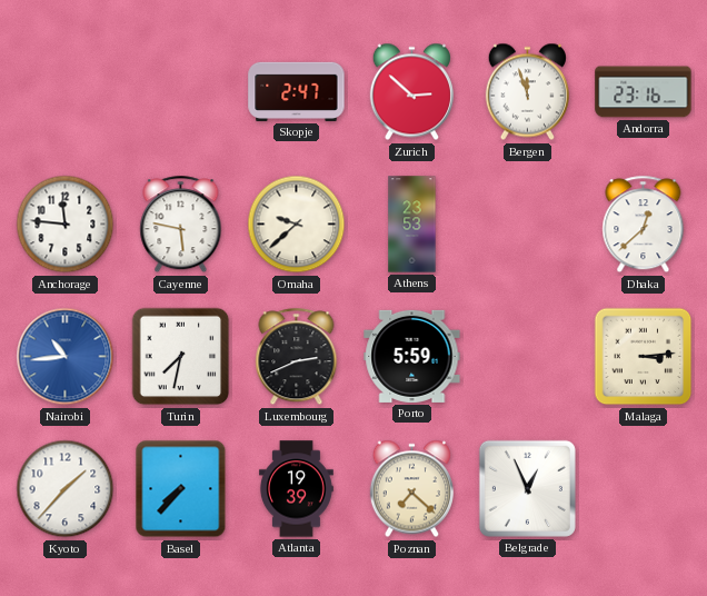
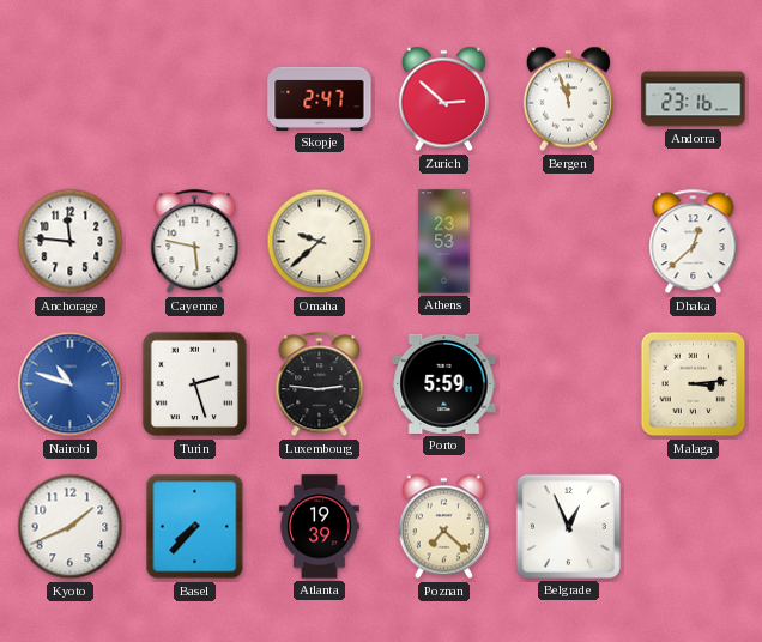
Nairobi: 10:44 -> 10:48
Turin: 7:32 -> 2:27
Luxembourg: 2:41 -> 2:46
Kyoto: 1:37 -> 1:41
